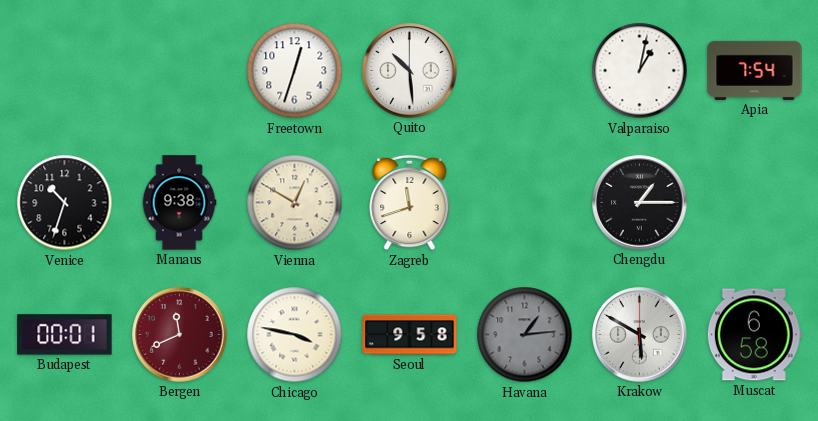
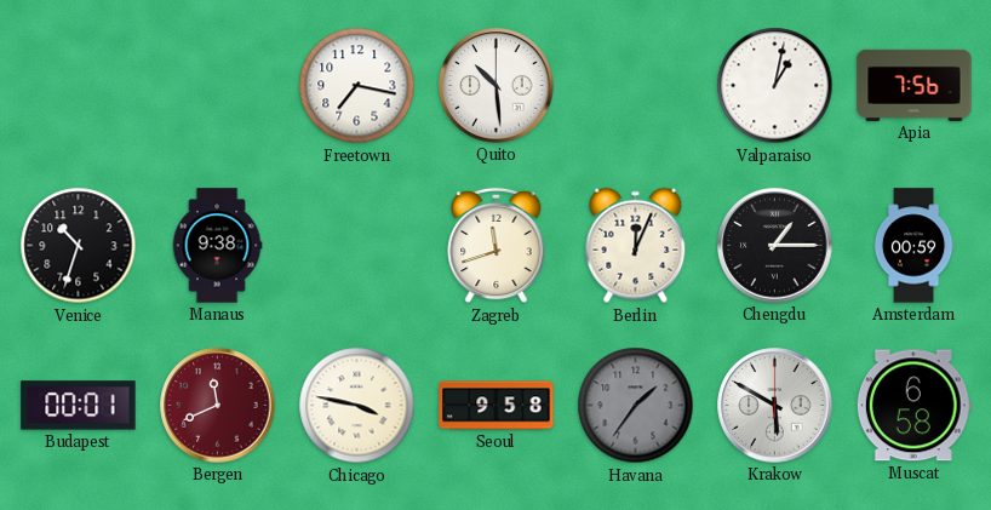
Freetown: 12:33 -> 7:17
Apia: 7:54 -> 7:56
Vienna: 12:50 -> none
Berlin: none -> 12:04
Amsterdam: none -> 00:59
Havana: 1:14 -> 1:36
